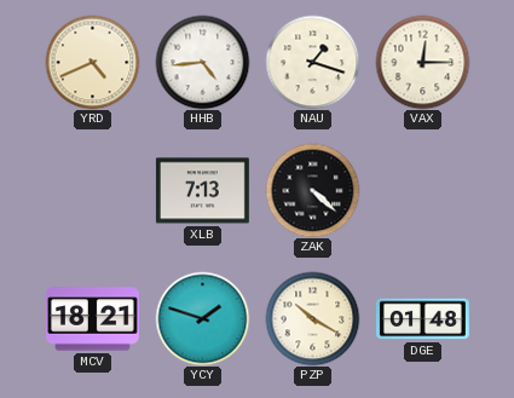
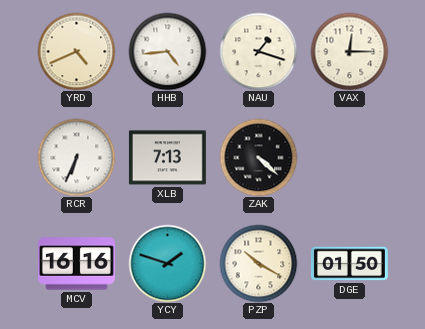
RCR: none -> 6:34
MCV: 18:21 -> 16:16
DGE: 01:48 -> 01:50
